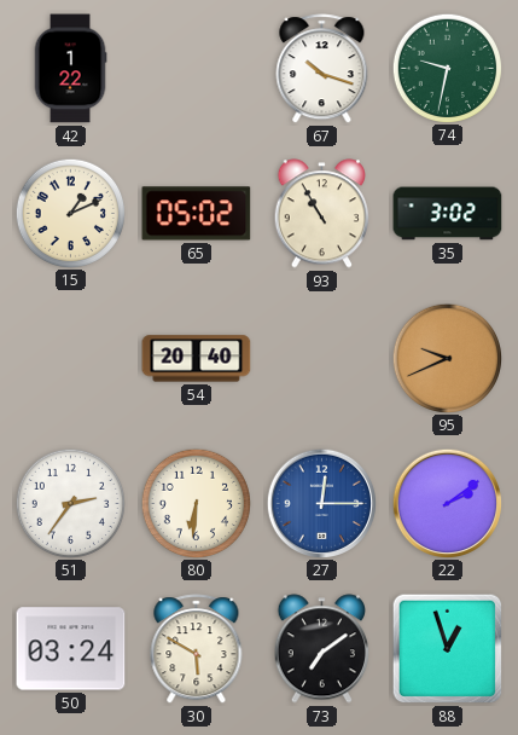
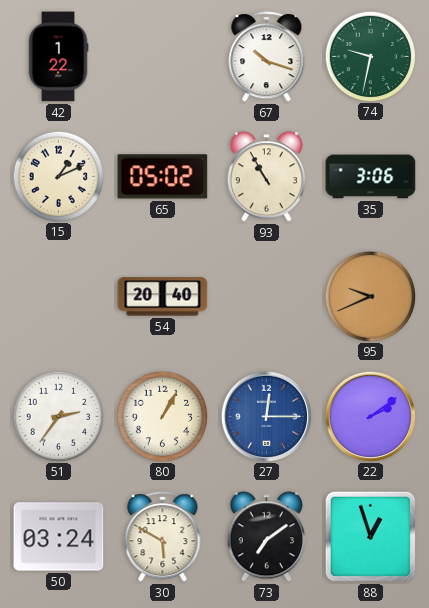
35: 3:02 -> 3:06
80: 6:31 -> 1:05
